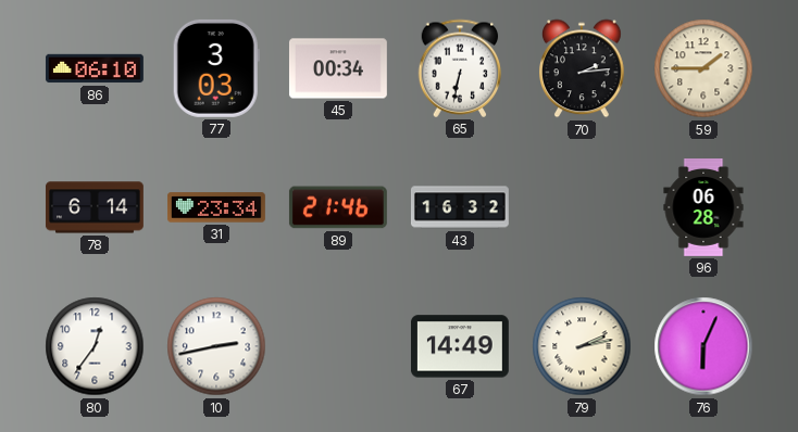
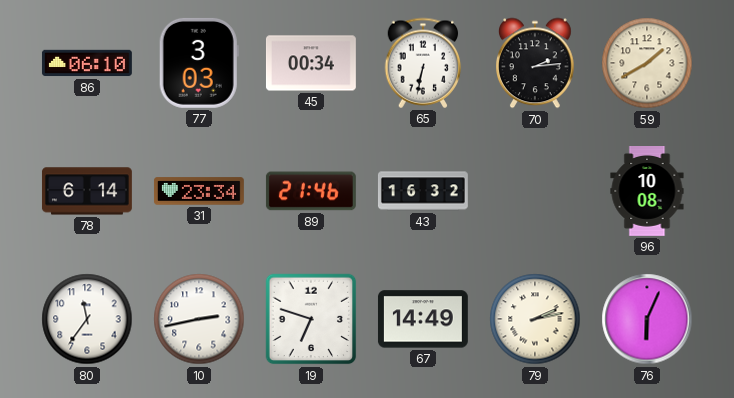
59: 1:45 -> 1:40
96: 06:28 -> 10:08
80: 12:36 -> 11:36
19: none -> 6:48
